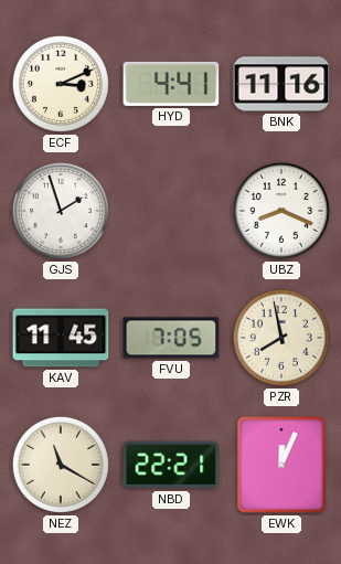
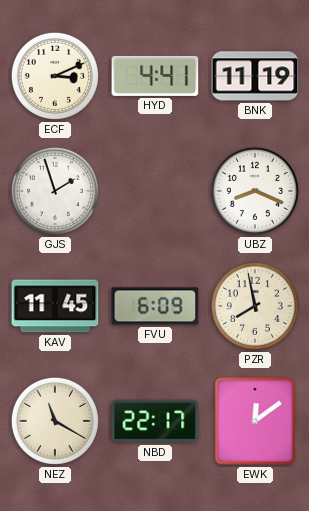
BNK: 11:16 -> 11:19
FVU: 7:05 -> 6:09
NBD: 22:21 -> 22:17
EWK: 12:04 -> 12:09
